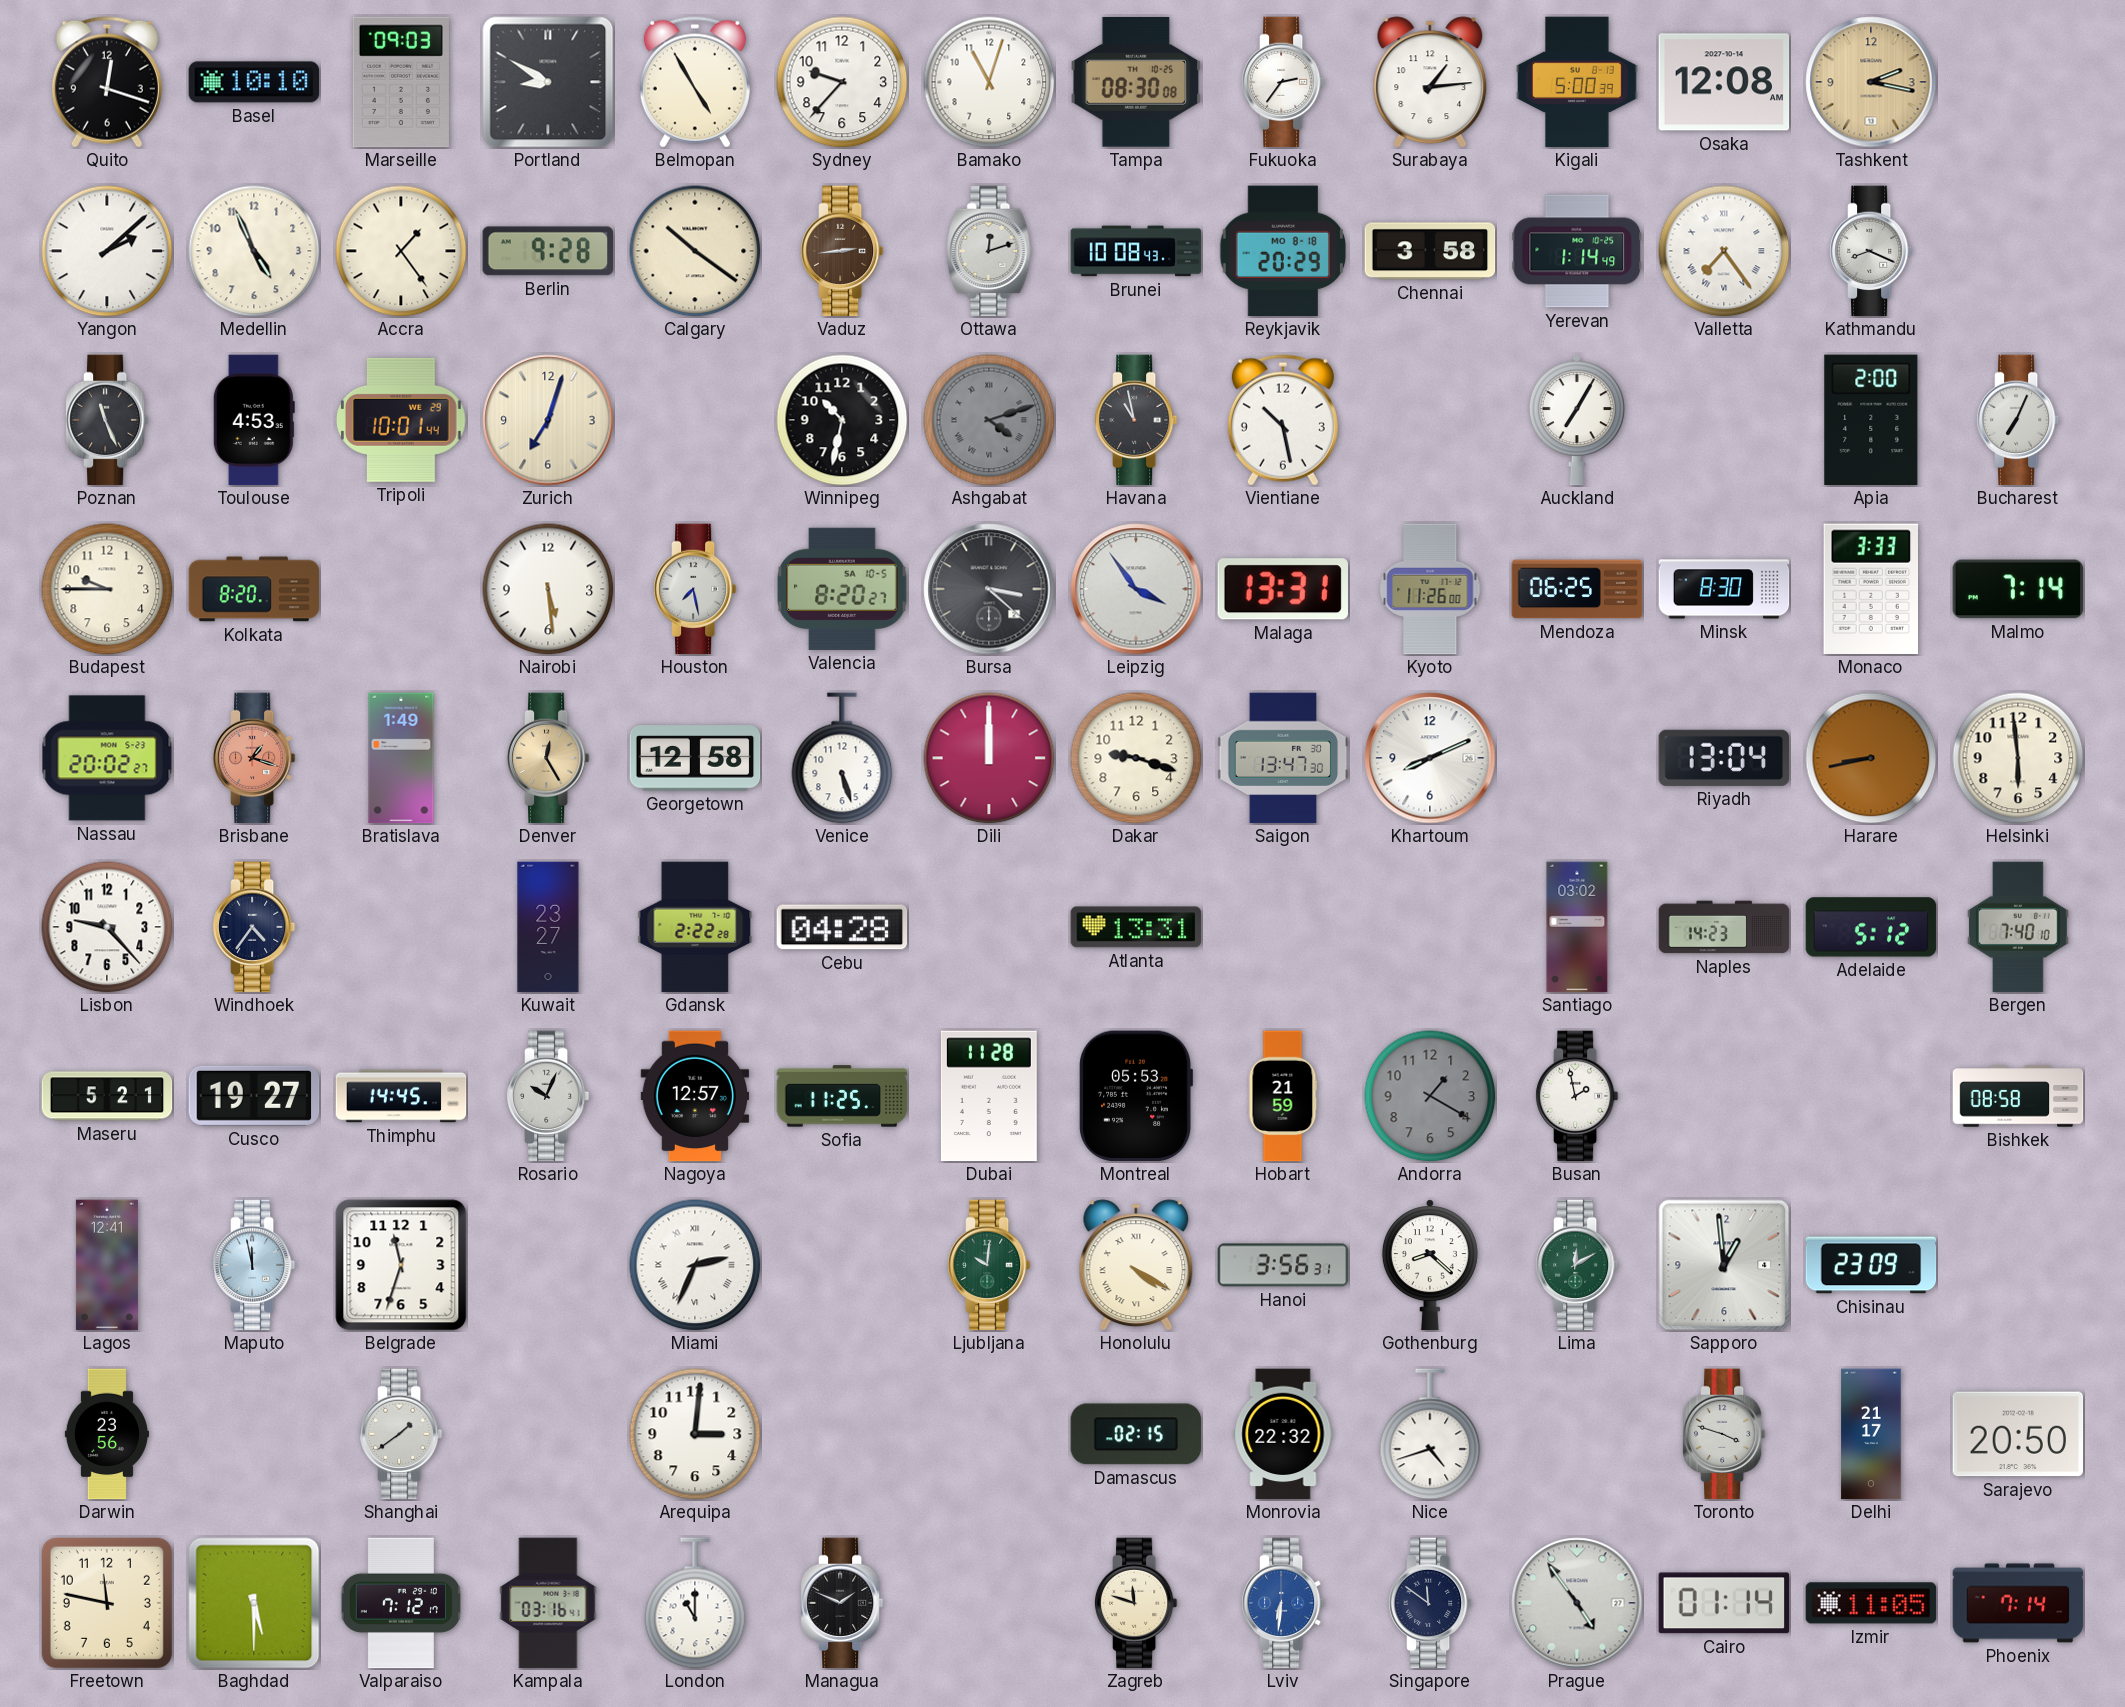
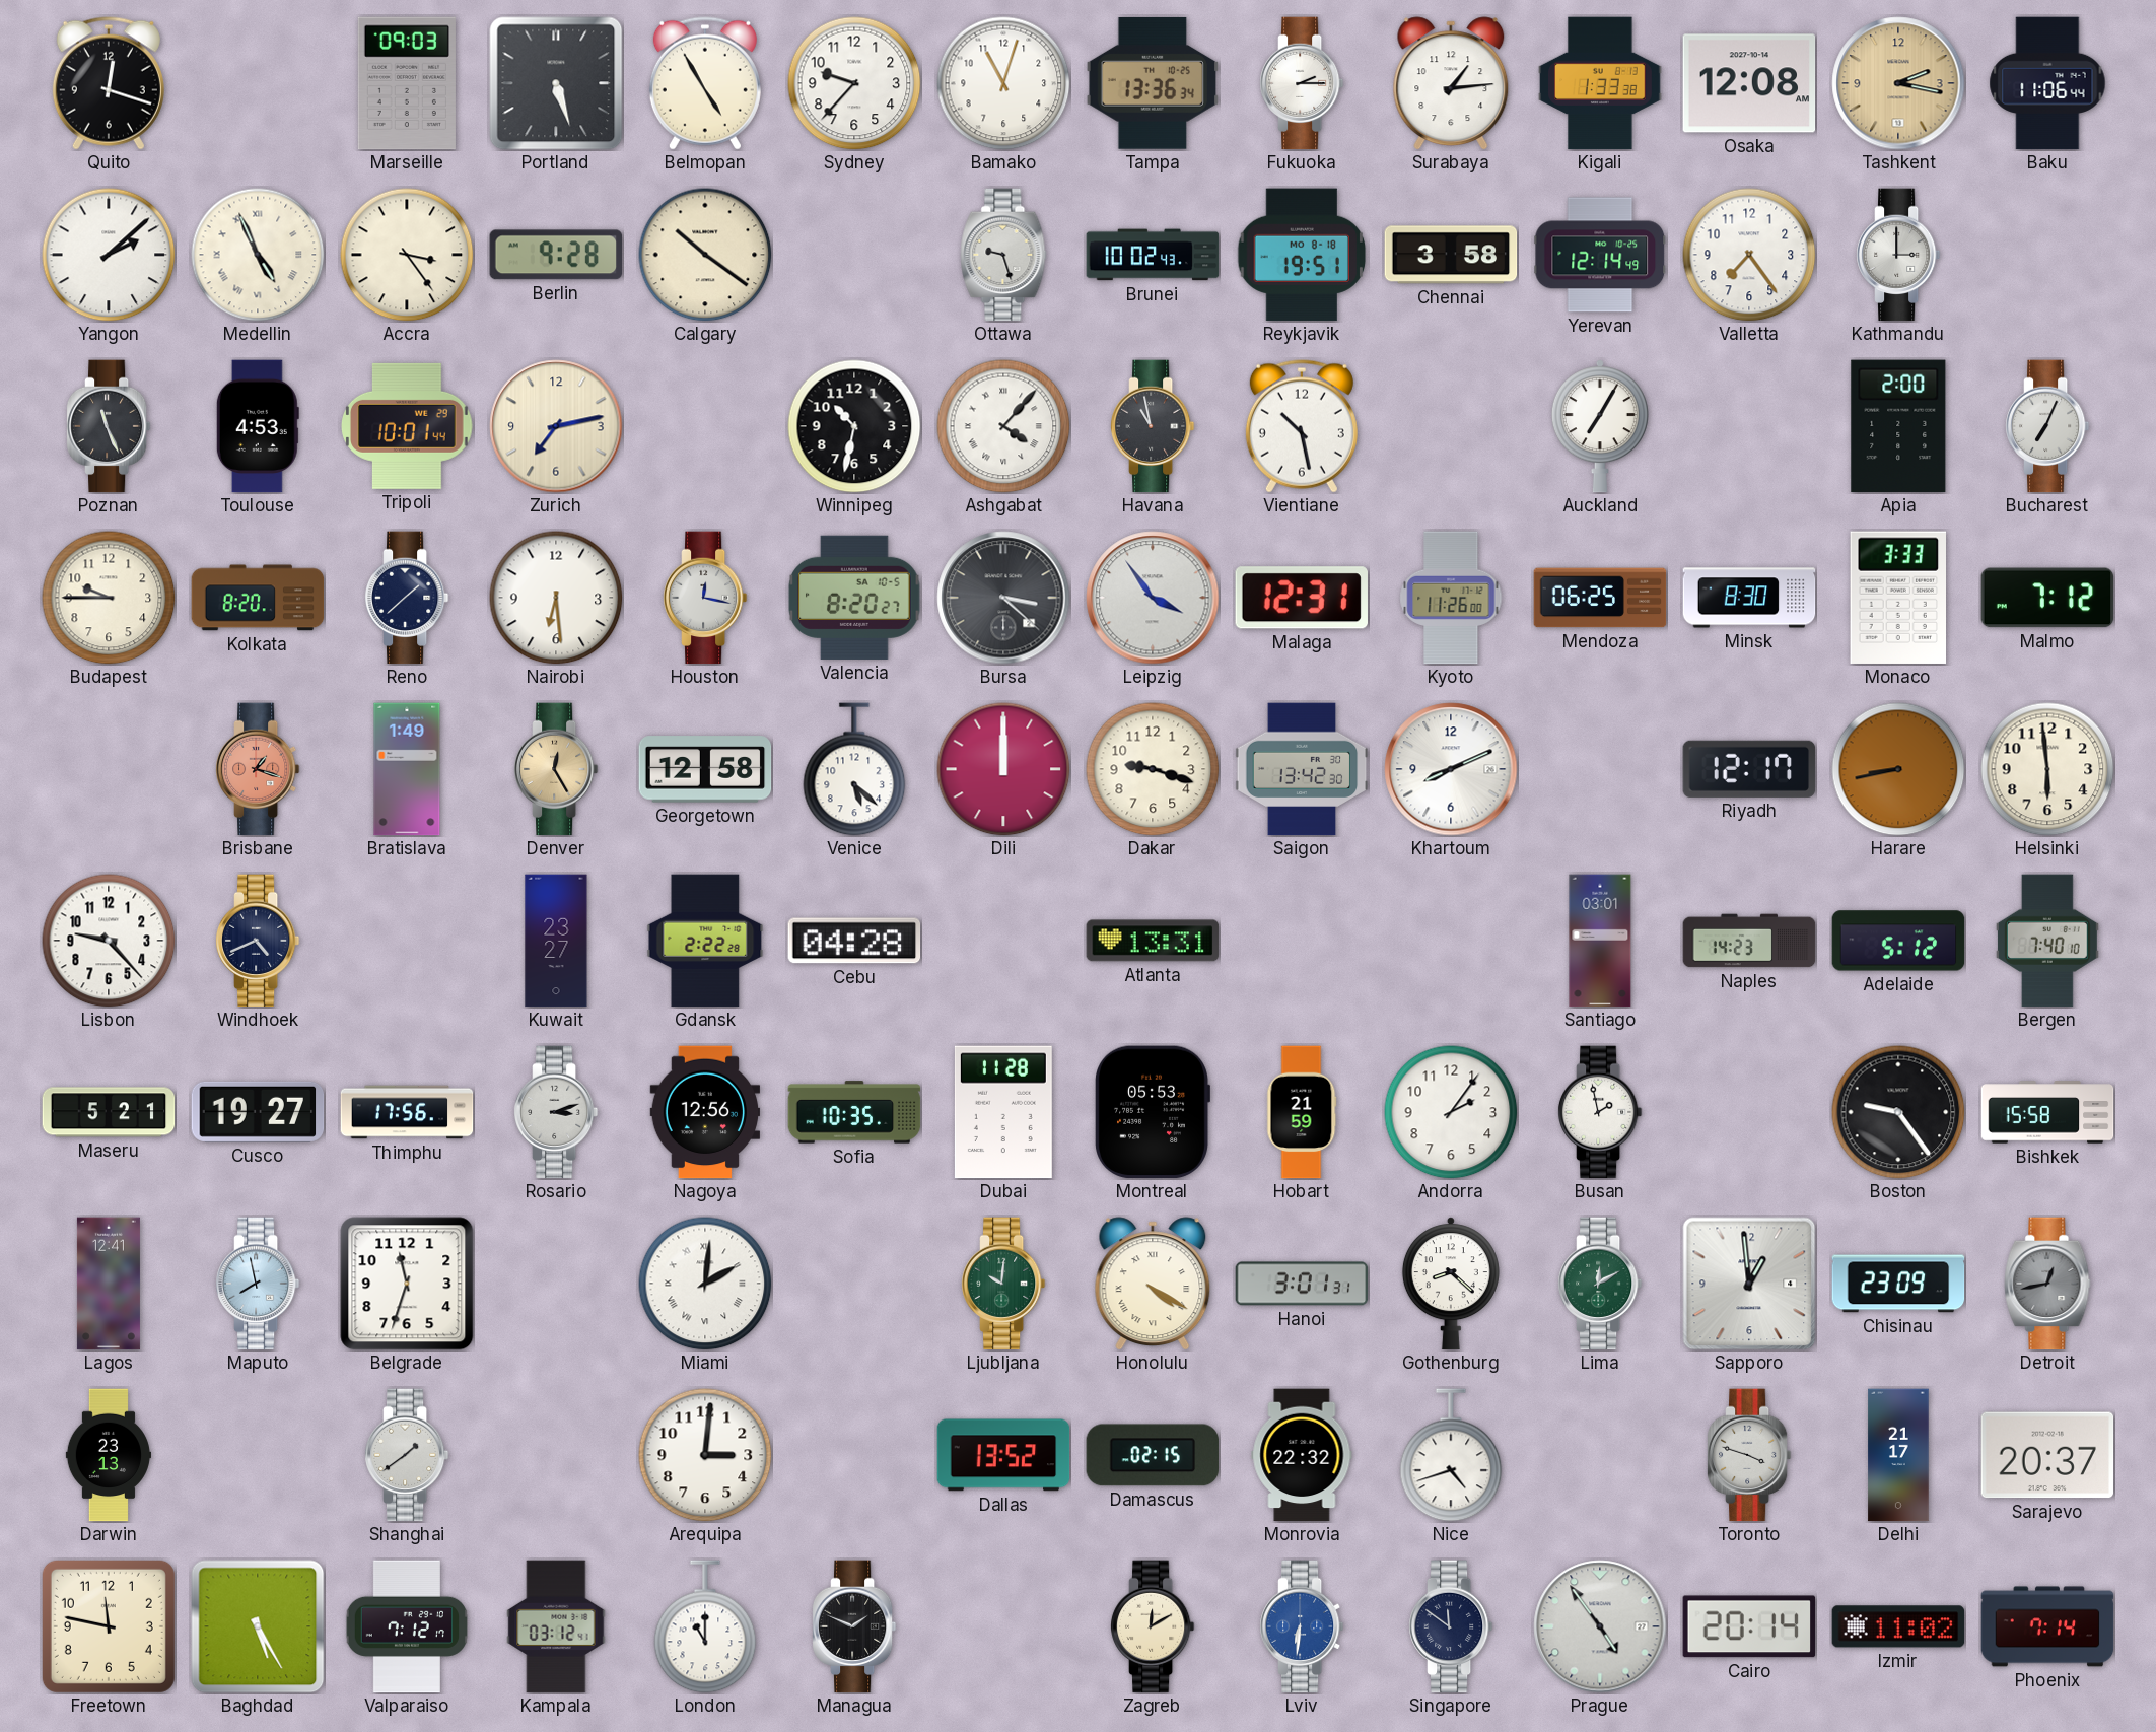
Basel: 10:10 -> none
Portland: 8:50 -> 5:27
Tampa: 08:30 -> 13:36
Fukuoka: 2:36 -> 2:15
Kigali: 5:00 -> 1:33
Baku: none -> 11:06
Medellin numerals: Arabic -> Roman
Accra: 1:24 -> 3:24
Vaduz: 2:44 -> none
Ottawa: 12:12 -> 9:27
Brunei: 10:08 -> 10:02
Reykjavik: 20:29 -> 19:51
Yerevan: 1:14 -> 12:14
Valletta numerals: Roman -> Arabic
Kathmandu: 8:19 -> 3:00
Zurich: 7:03 -> 7:13
Ashgabat: 4:12 -> 4:07
Ashgabat dial: grey -> white
Reno: none -> 1:38
Nairobi: 5:29 -> 6:29
Houston: 7:28 -> 12:17
Malaga: 13:31 -> 12:31
Malmo: 7:14 -> 7:12
Nassau: 20:02 -> none
Venice: 5:27 -> 5:22
Saigon: 13:47 -> 13:42
Riyadh: 13:04 -> 12:17
Windhoek: 4:36 -> 4:41
Santiago: 03:02 -> 03:01
Thimphu: 14:45 -> 17:56
Rosario: 10:04 -> 3:12
Nagoya: 12:57 -> 12:56
Sofia: 11:25 -> 10:35
Andorra: 1:20 -> 2:06
Andorra dial: grey -> white
Boston: none -> 9:24
Bishkek: 08:58 -> 15:58
Maputo: 11:58 -> 7:58
Miami: 2:34 -> 2:01
Hanoi: 3:56 -> 3:01
Detroit: none -> 12:43
Darwin: 23:56 -> 23:13
Dallas: none -> 13:52
Sarajevo: 20:50 -> 20:37
Baghdad: 5:30 -> 5:25
Kampala: 03:16 -> 03:12
Zagreb: 11:48 -> 12:10
Cairo: 01:14 -> 20:14
Izmir: 11:05 -> 11:02
